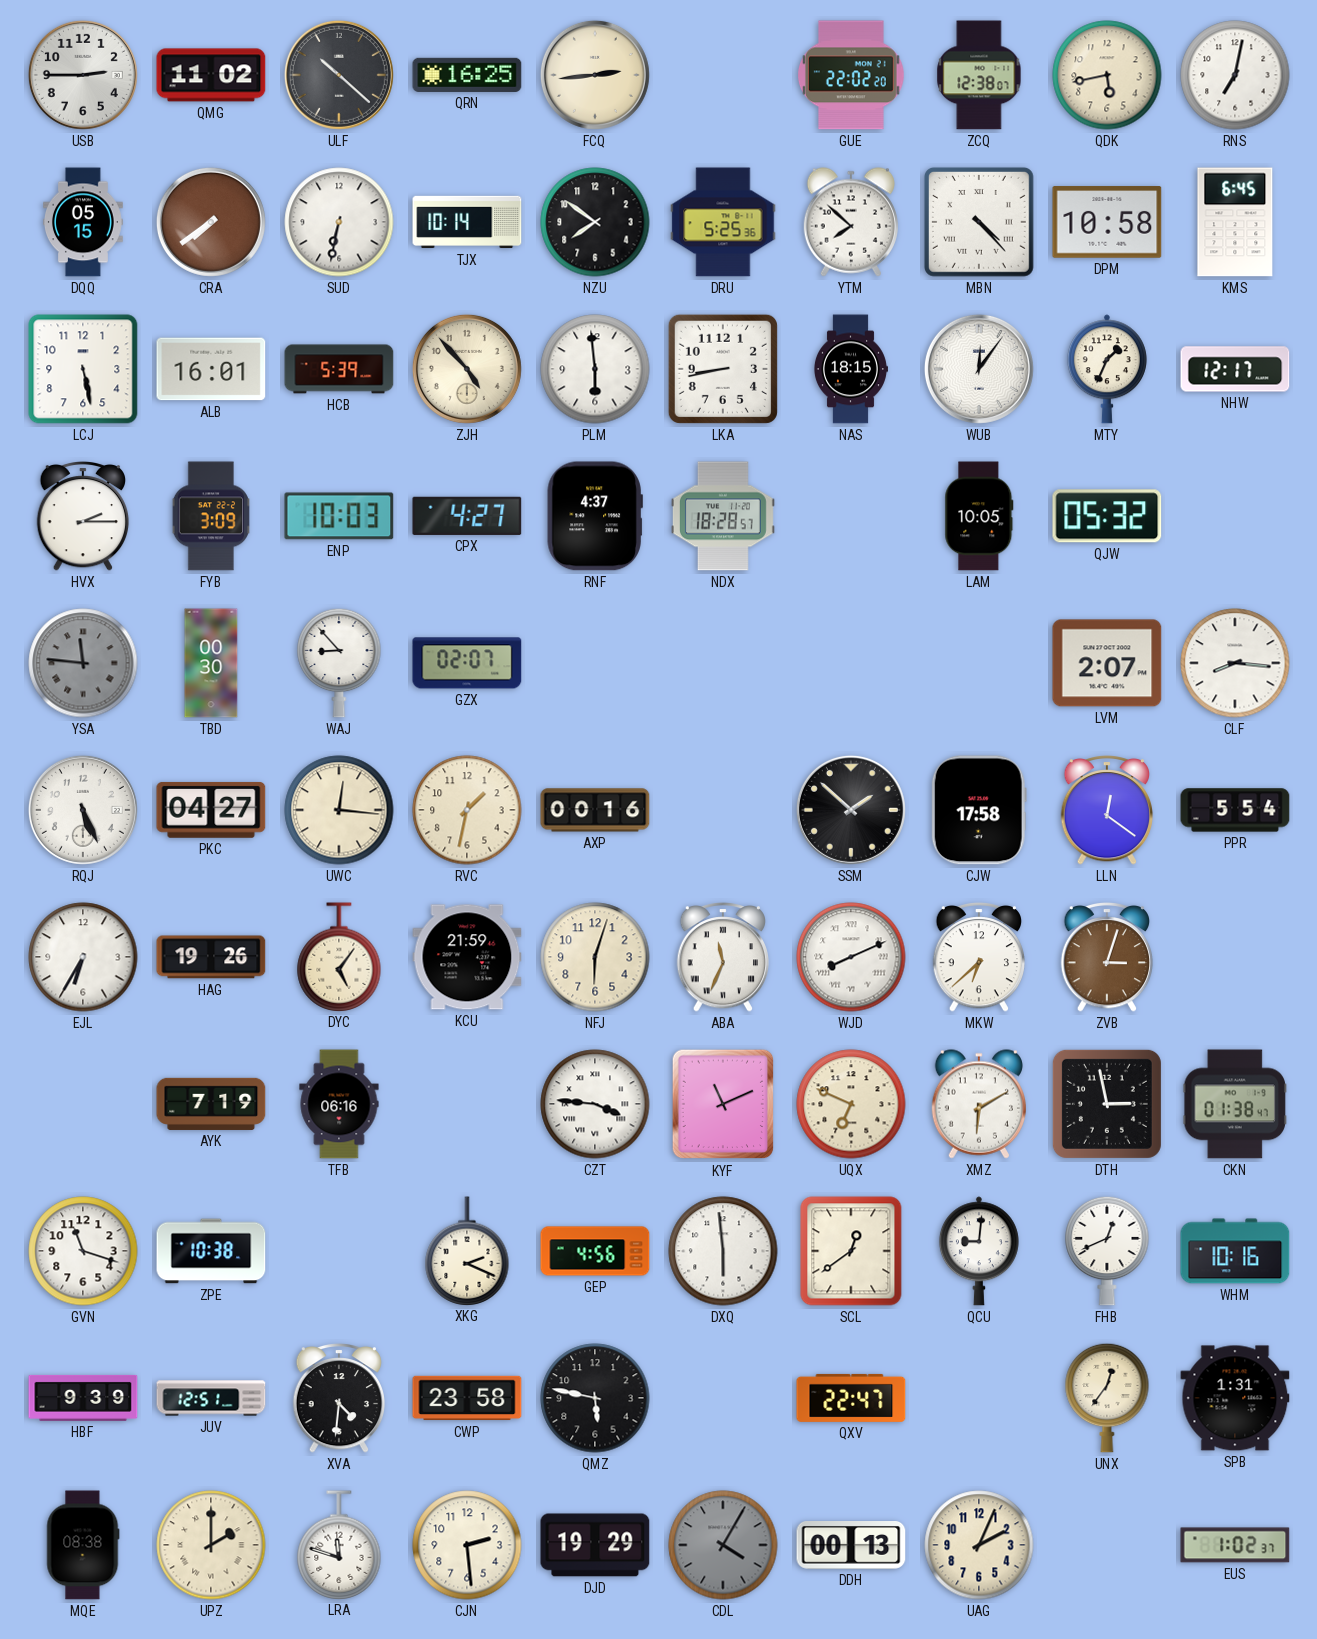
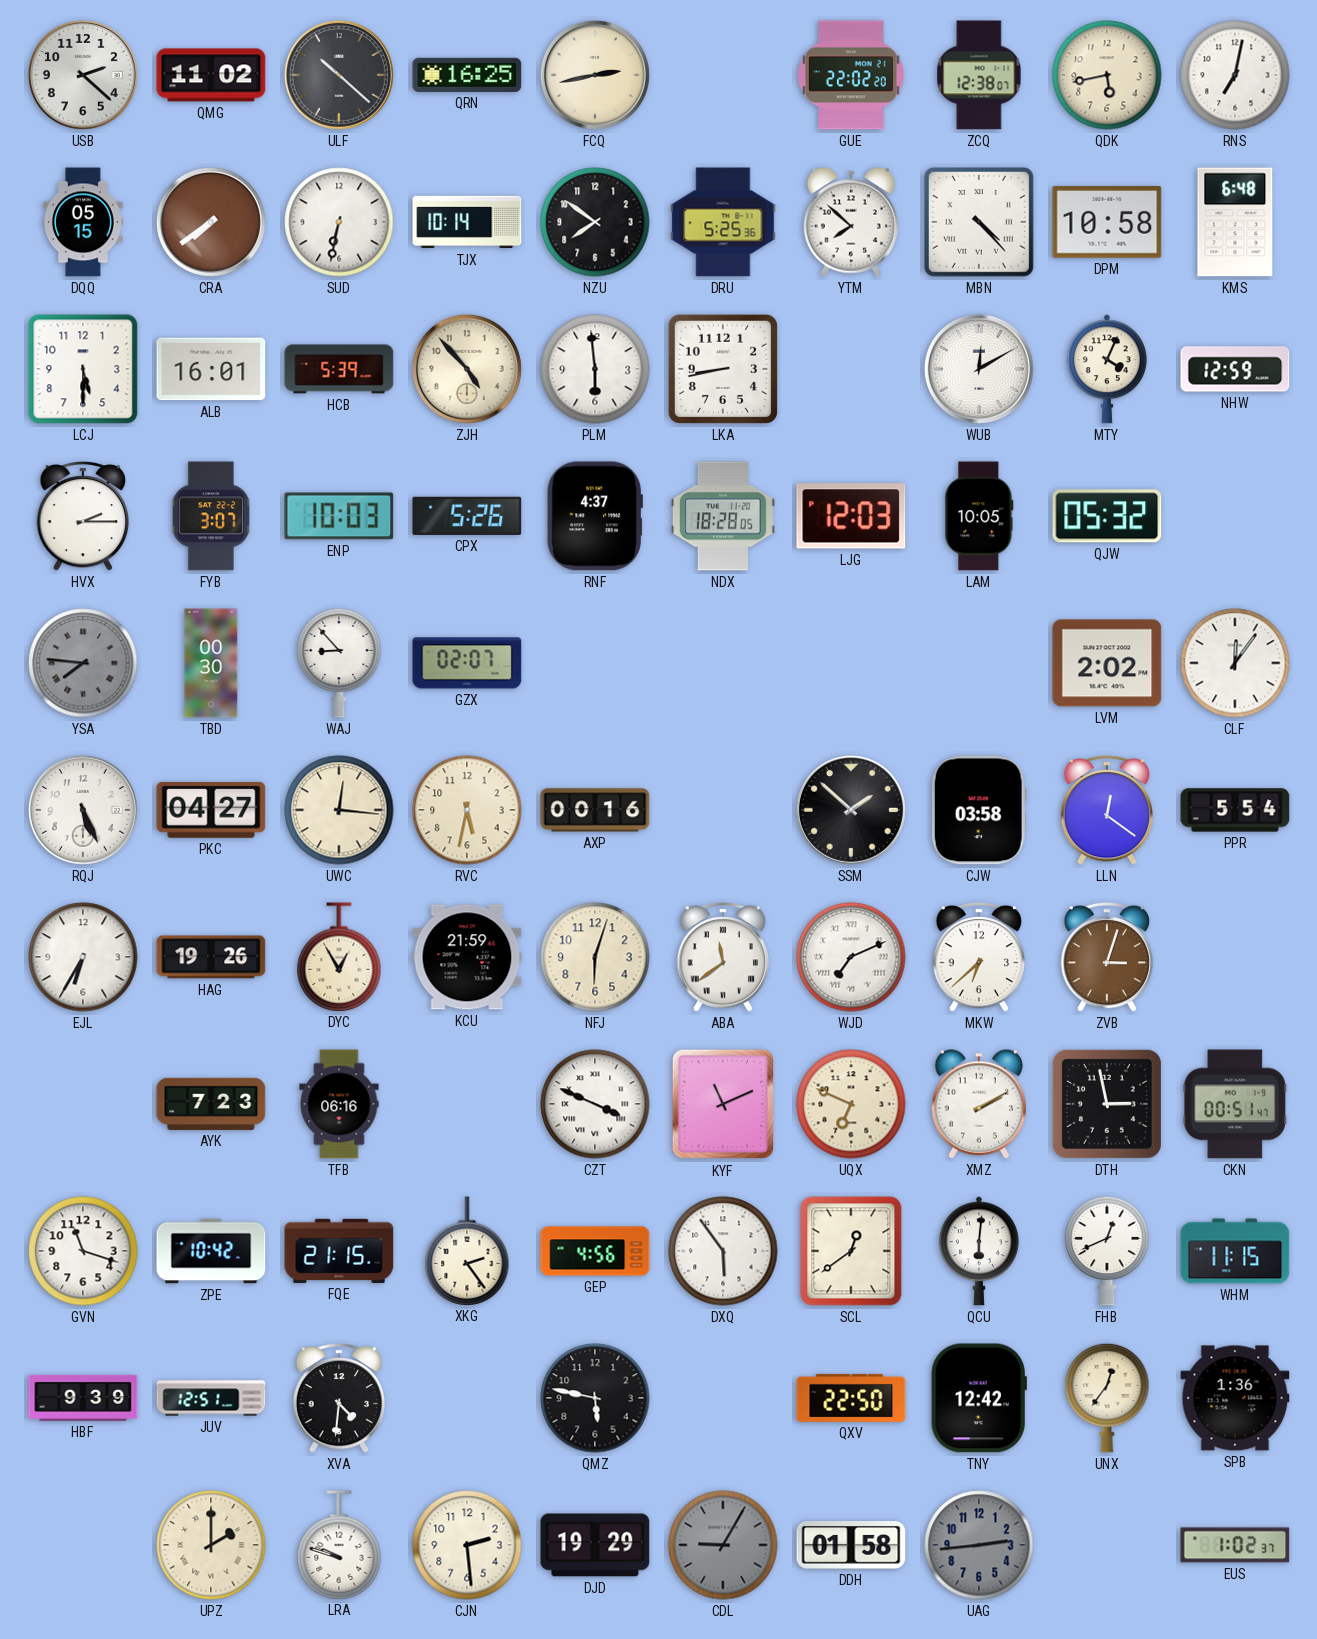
USB: 2:45 -> 2:22
FCQ: 2:44 -> 2:43
KMS: 6:45 -> 6:48
LCJ: 5:28 -> 5:30
NAS: 18:15 -> none
WUB: 12:06 -> 12:10
MTY: 1:34 -> 4:04
NHW: 12:17 -> 12:59
FYB: 3:09 -> 3:07
CPX: 4:27 -> 5:26
NDX: 18:28:57 -> 18:28:05
LJG: none -> 12:03
YSA: 11:46 -> 7:46
LVM: 2:07 -> 2:02
CLF: 8:16 -> 12:06
RVC: 1:32 -> 5:32
CJW: 17:58 -> 03:58
DYC: 5:06 -> 12:55
ABA: 11:34 -> 11:39
WJD: 8:11 -> 7:11
AYK: 7:19 -> 7:23
CZT: 3:46 -> 3:49
XMZ: 6:10 -> 2:10
CKN: 01:38 -> 00:51
ZPE: 10:38 -> 10:42
FQE: none -> 21:15
XKG: 2:19 -> 2:24
DXQ: 5:59 -> 5:54
QCU: 9:01 -> 6:01
WHM: 10:16 -> 11:15
CWP: 23:58 -> none
QXV: 22:47 -> 22:50
TNY: none -> 12:42
SPB: 1:31 -> 1:36
MQE: 08:38 -> none
LRA: 11:48 -> 9:48
CDL: 4:05 -> 9:05
DDH: 00:13 -> 01:58
UAG: 2:04 -> 2:44
UAG dial: cream -> grey
